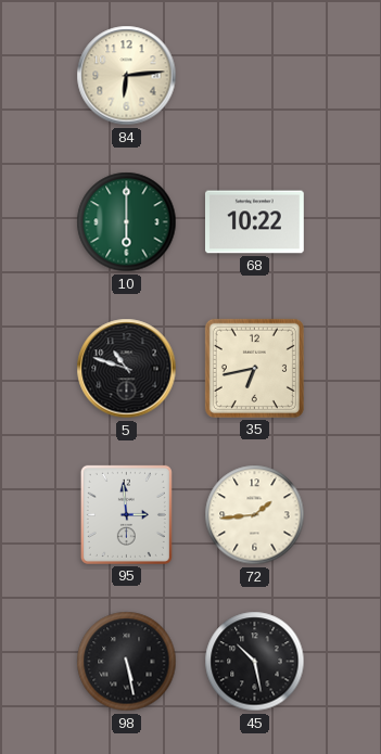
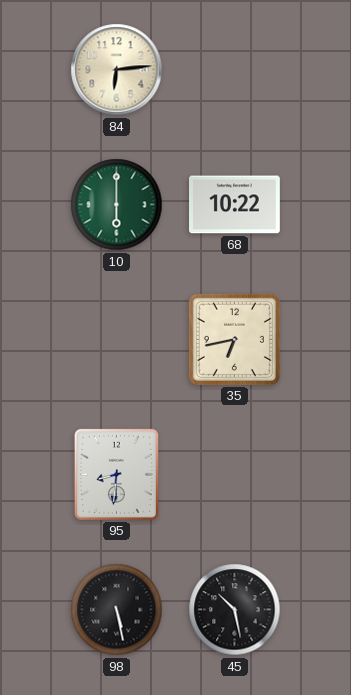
5: 10:48 -> none
95: 2:59 -> 8:31
72: 1:44 -> none
